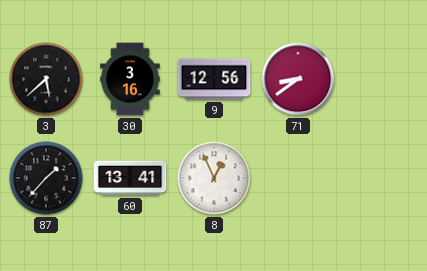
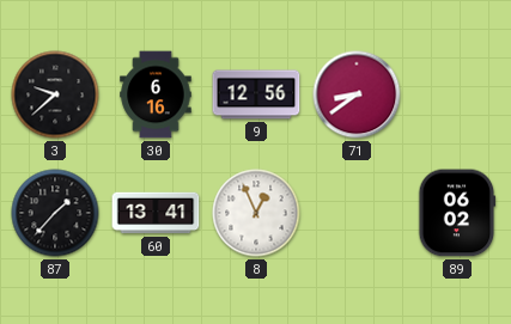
3: 5:38 -> 9:38
30: 3:16 -> 6:16
89: none -> 06:02
